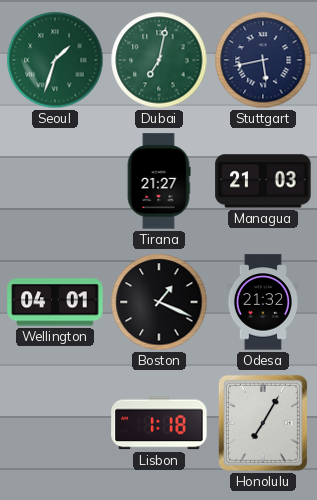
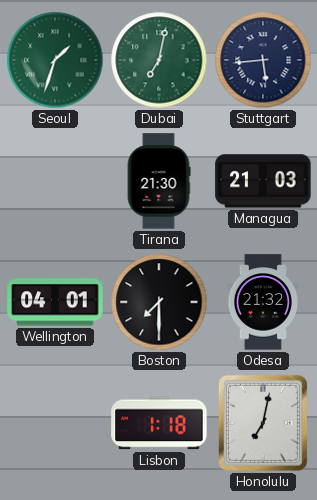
Stuttgart: 5:43 -> 5:44
Tirana: 21:27 -> 21:30
Boston: 1:19 -> 7:30
Honolulu: 7:05 -> 7:02
